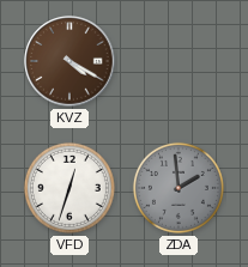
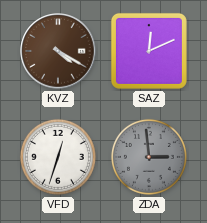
SAZ: none -> 12:11
ZDA: 1:59 -> 2:59
